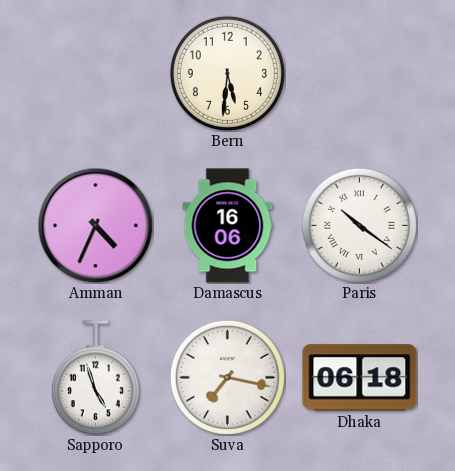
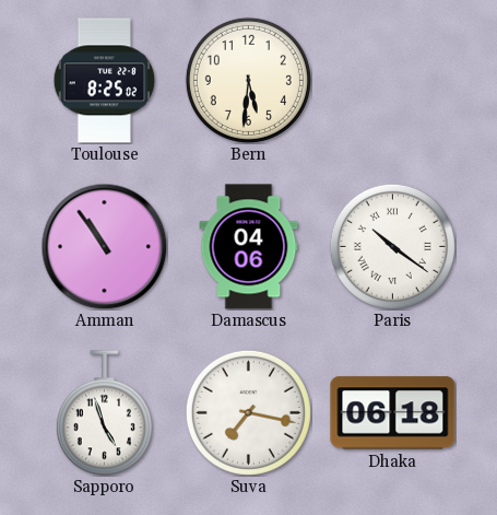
Toulouse: none -> 8:25
Amman: 4:34 -> 10:54
Damascus: 16:06 -> 04:06
